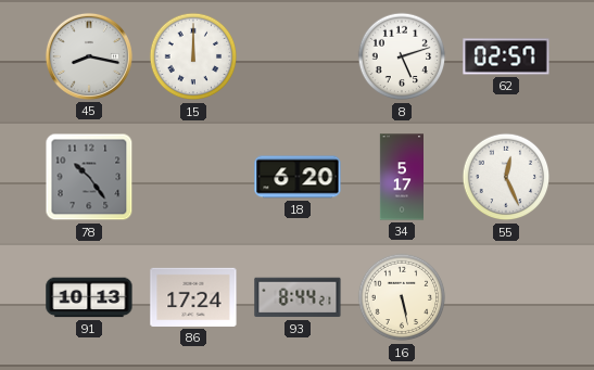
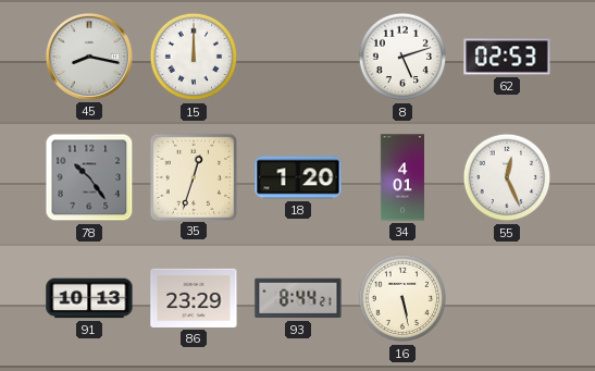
62: 02:57 -> 02:53
35: none -> 12:33
18: 6:20 -> 1:20
34: 5:17 -> 4:01
86: 17:24 -> 23:29
